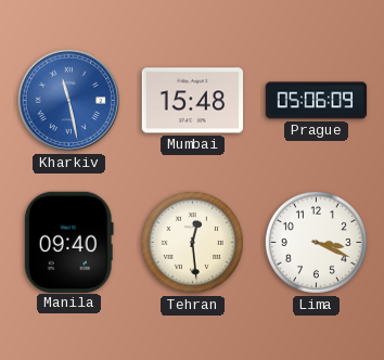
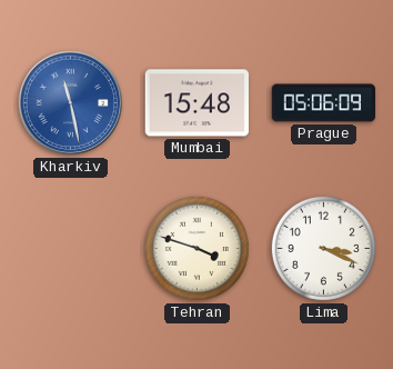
Manila: 09:40 -> none
Tehran: 12:29 -> 3:48
